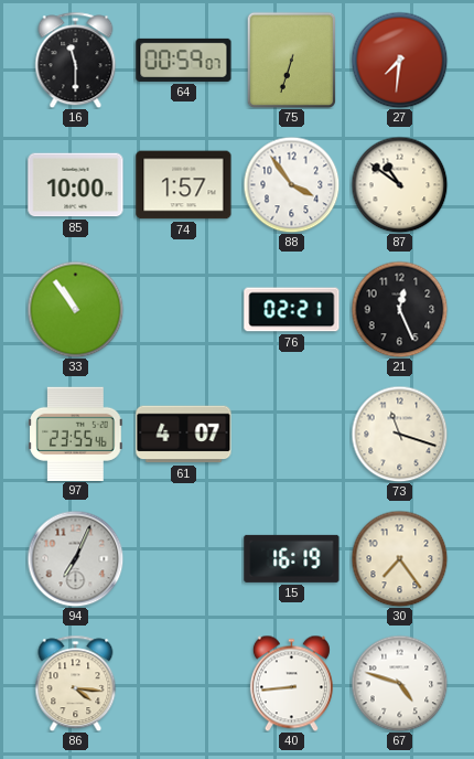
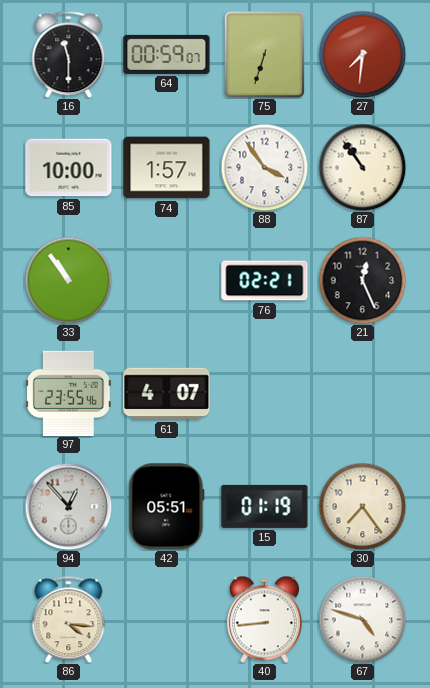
87: 10:51 -> 10:54
73: 11:18 -> none
94: 7:04 -> 12:53
42: none -> 05:51
15: 16:19 -> 01:19
